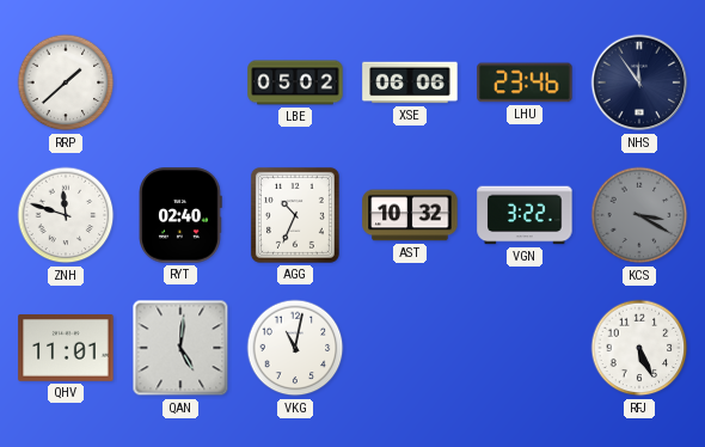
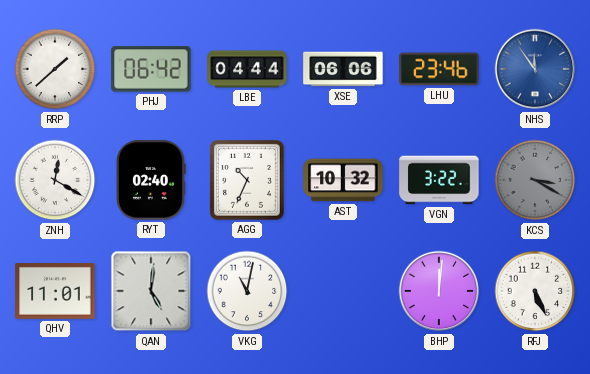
PHJ: none -> 06:42
LBE: 05:02 -> 04:44
NHS dial: navy -> blue
ZNH: 11:48 -> 12:20
BHP: none -> 12:01
